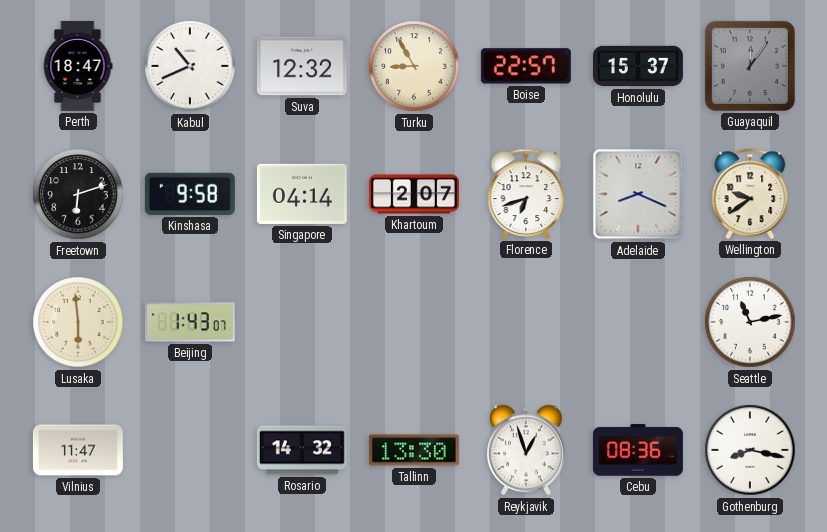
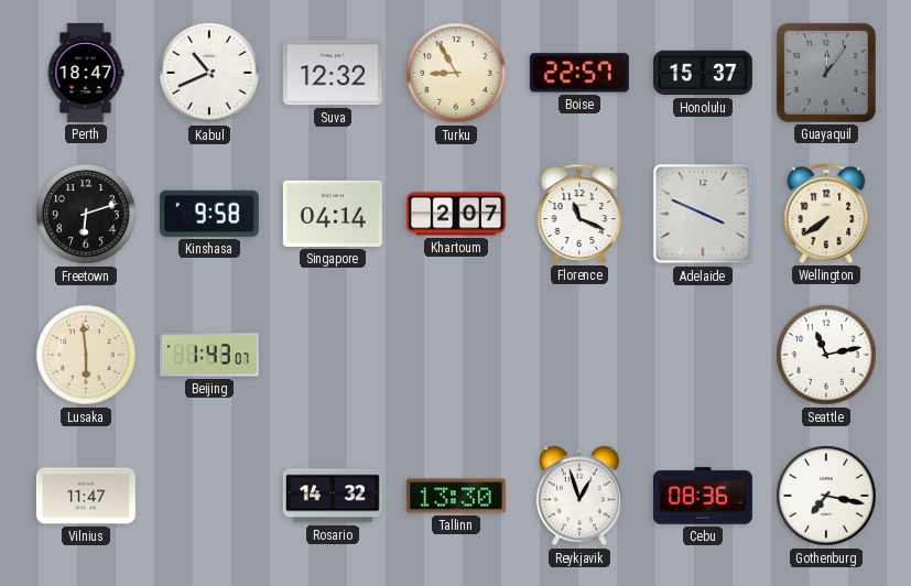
Florence: 6:42 -> 11:19
Adelaide: 8:19 -> 3:49
Wellington: 9:39 -> 7:39
Gothenburg: 8:17 -> 7:17
